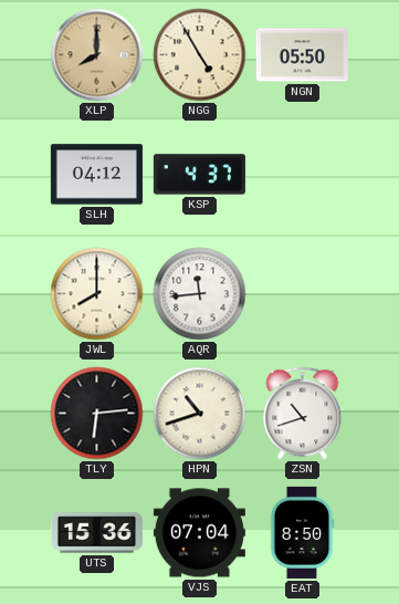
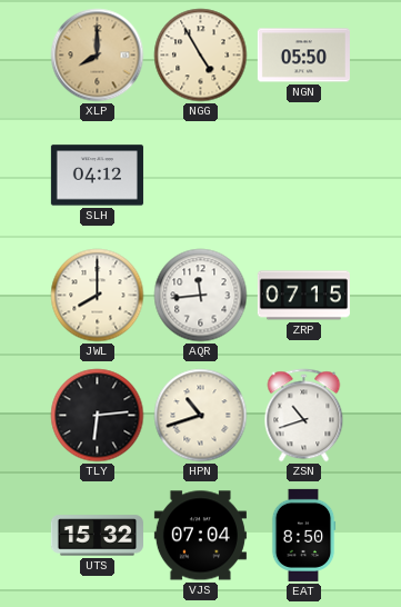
KSP: 4:37 -> none
ZRP: none -> 07:15
UTS: 15:36 -> 15:32
